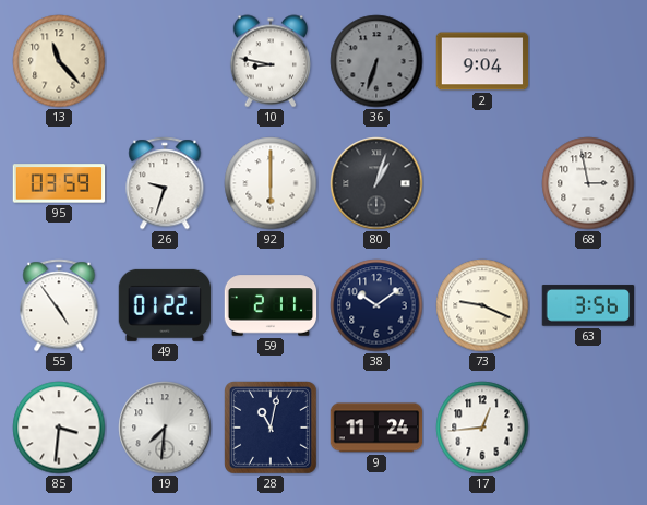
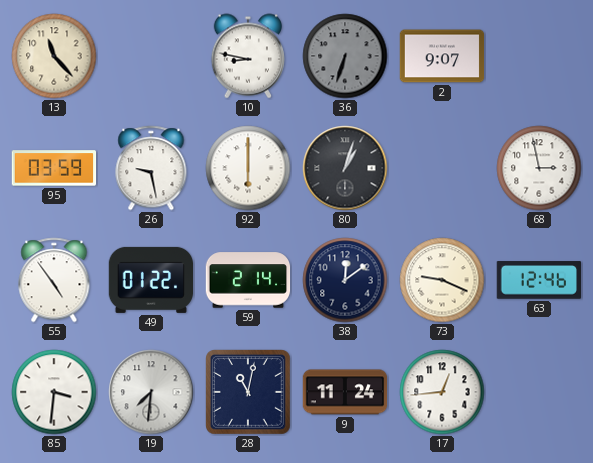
2: 9:04 -> 9:07
26: 9:33 -> 9:28
59: 2:11 -> 2:14
38: 10:09 -> 12:09
63: 3:56 -> 12:46
